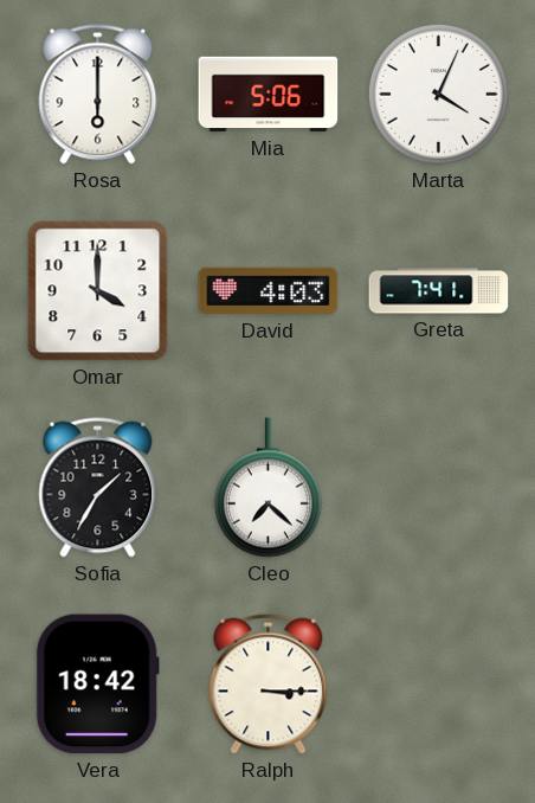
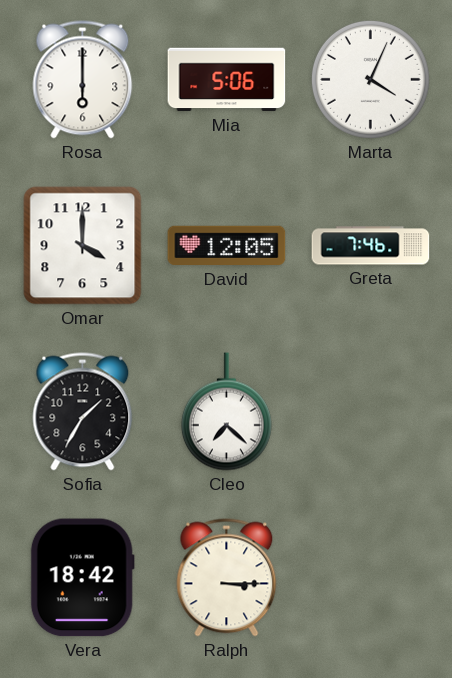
David: 4:03 -> 12:05
Greta: 7:41 -> 7:46
